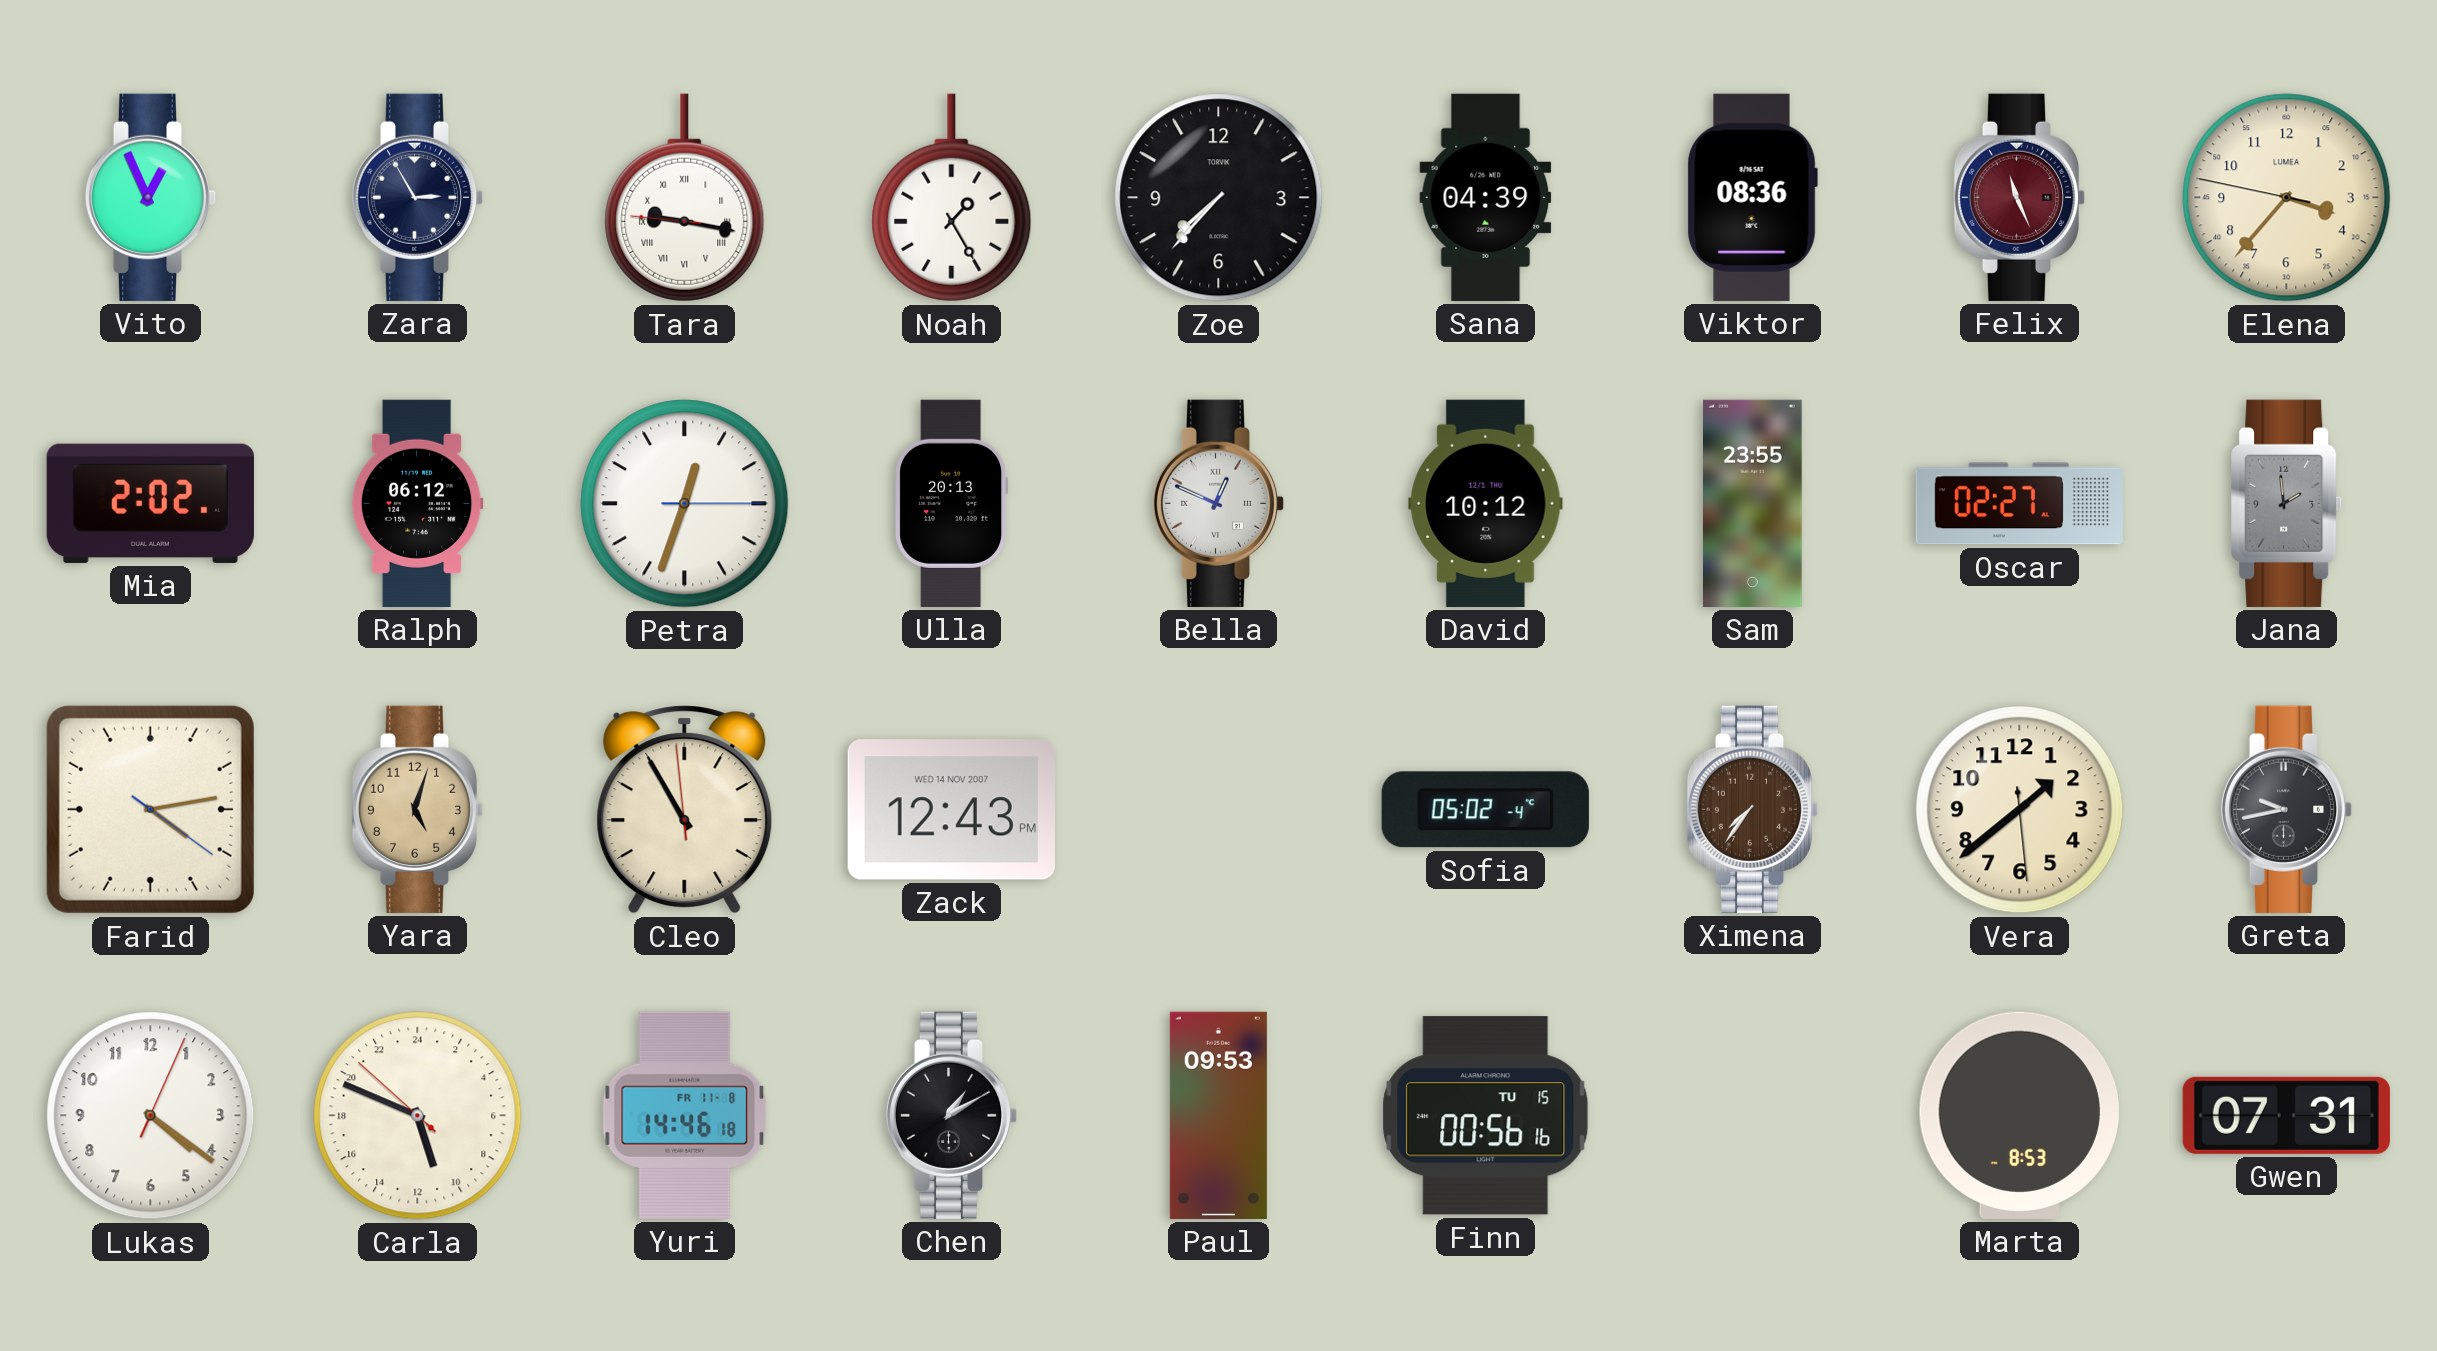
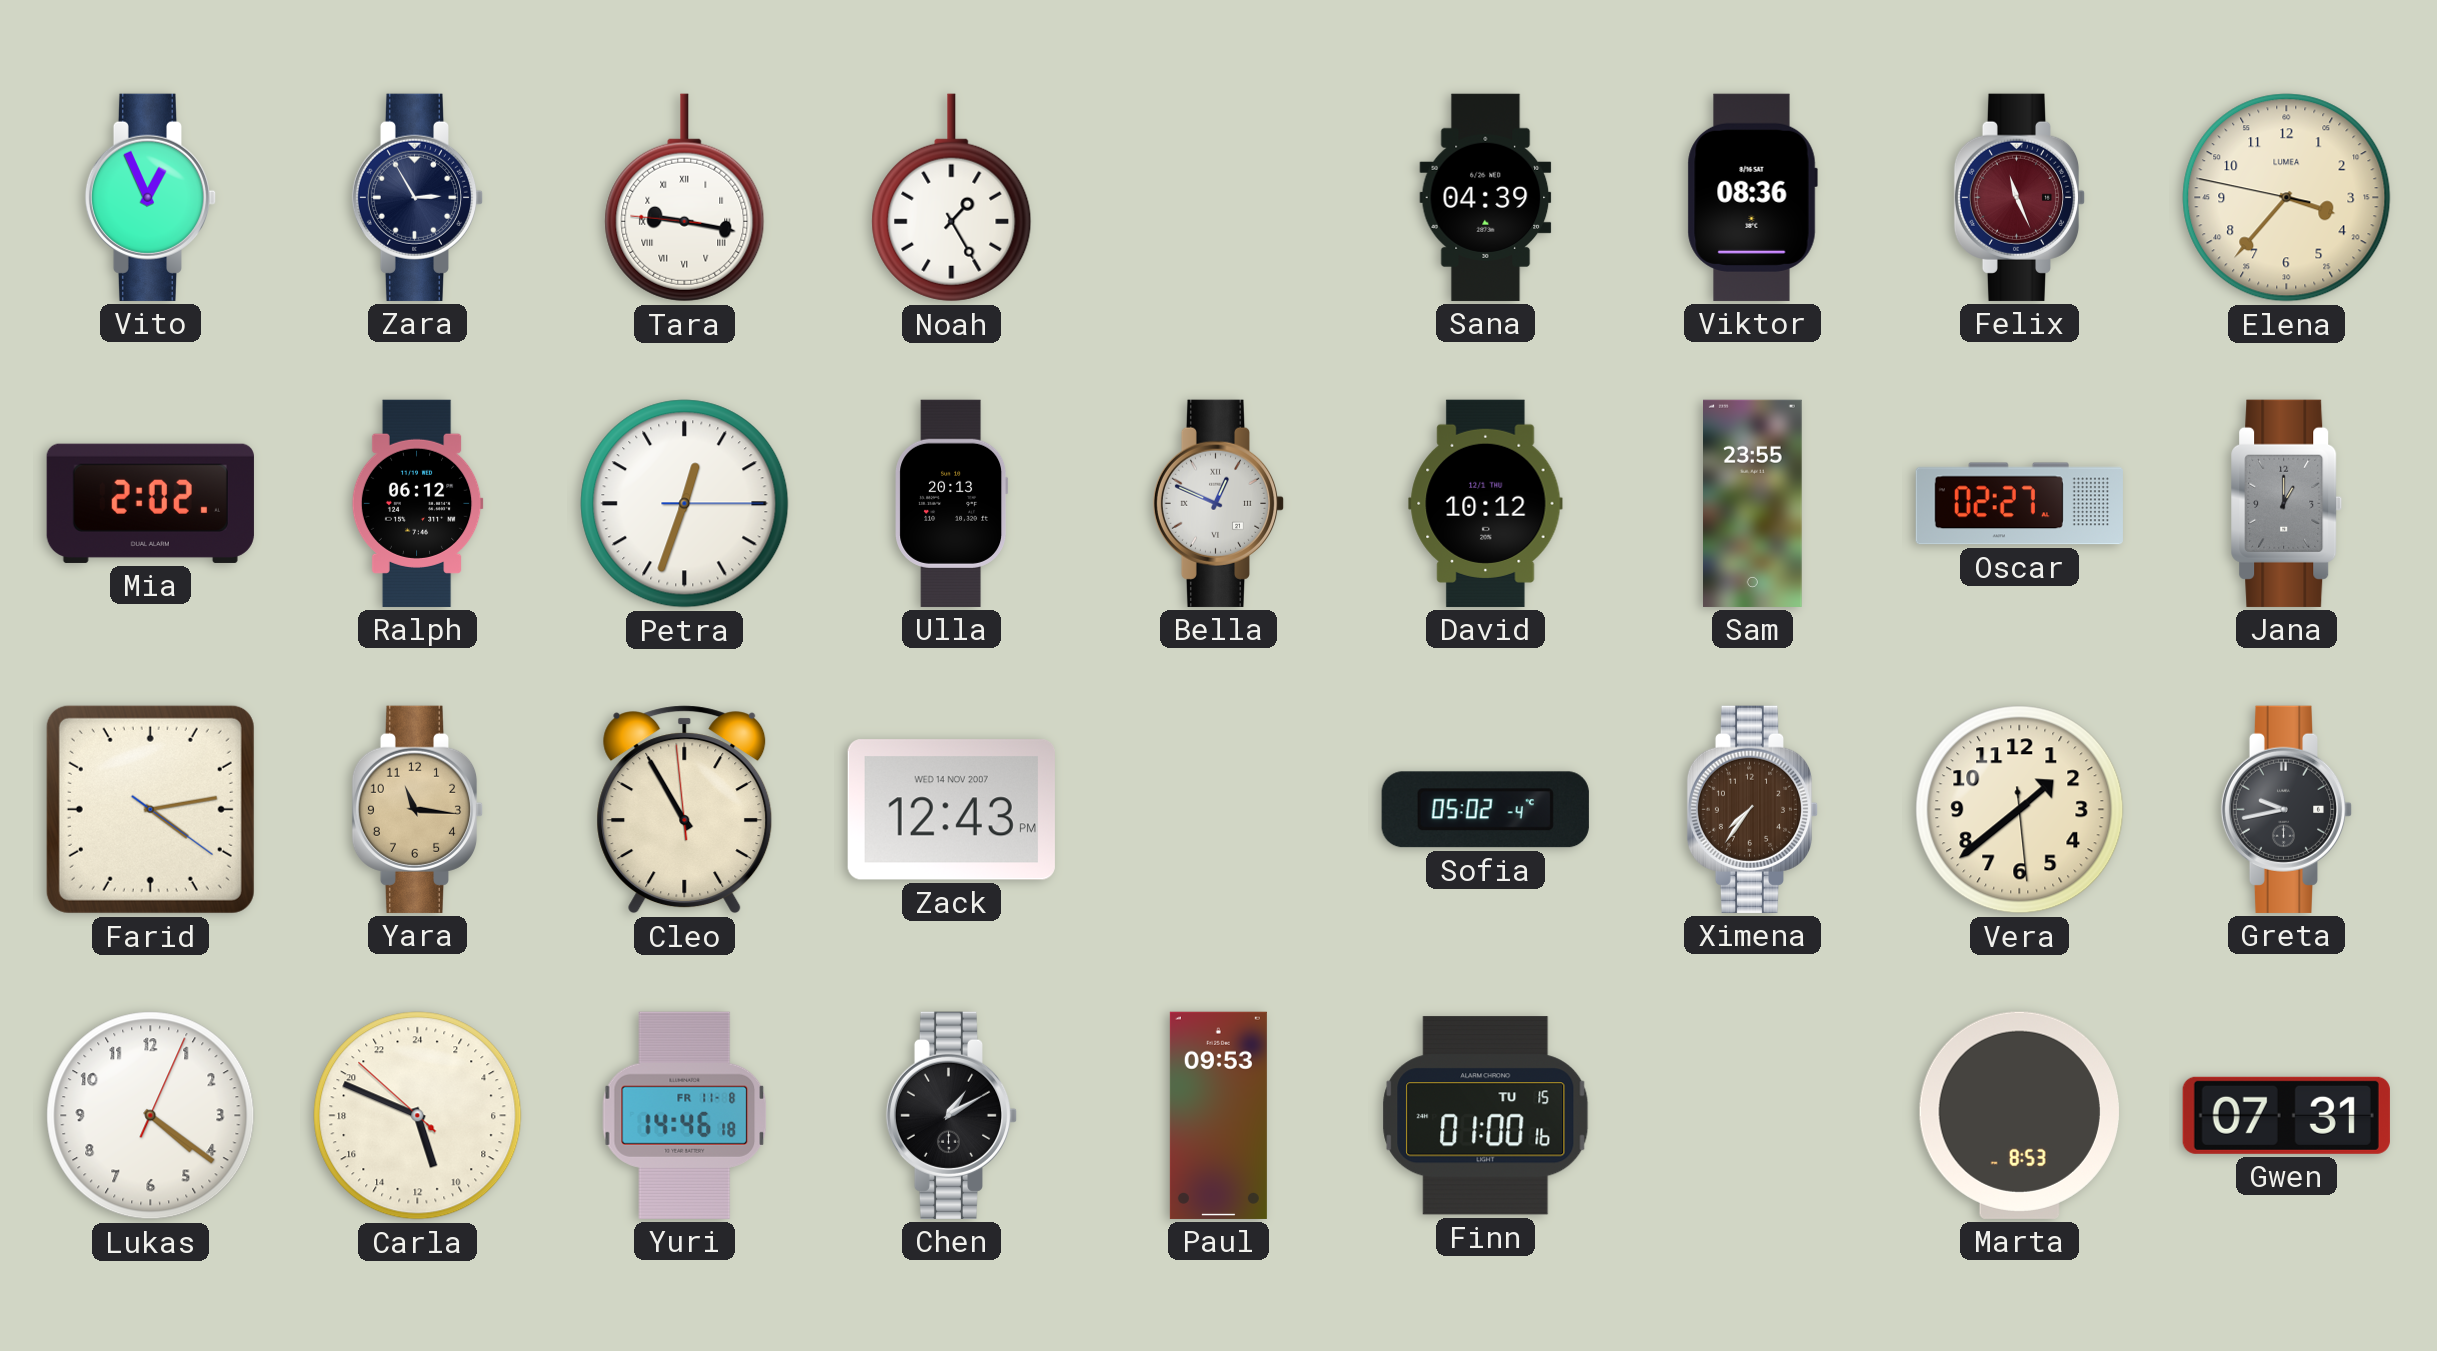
Zoe: 7:37 -> none
Jana: 1:59 -> 1:00
Yara: 5:03 -> 11:16
Finn: 00:56 -> 01:00
